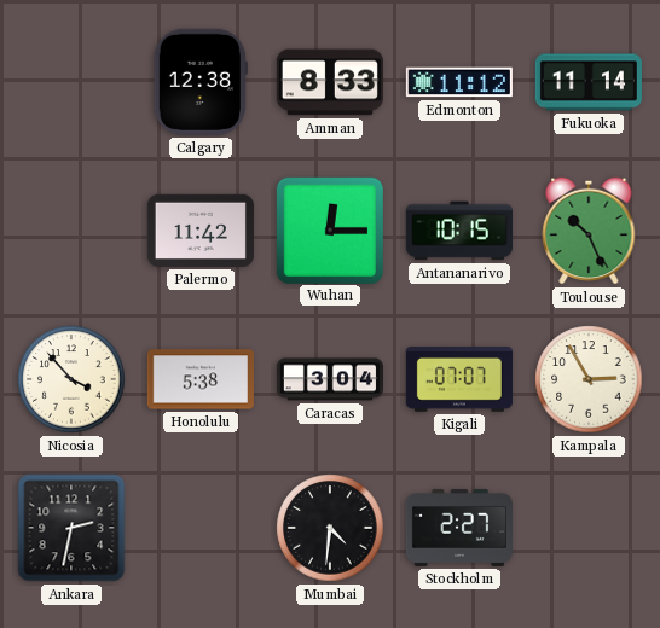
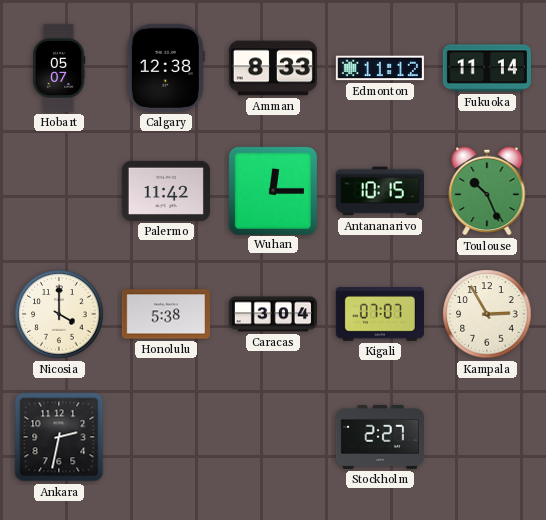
Hobart: none -> 05:07
Nicosia: 3:53 -> 4:00
Mumbai: 4:31 -> none
